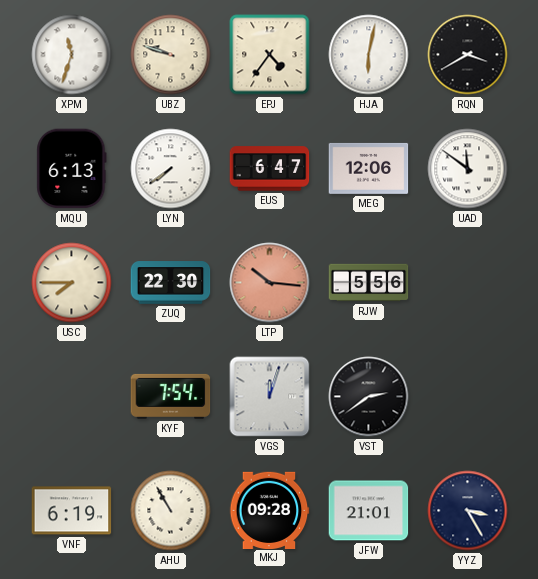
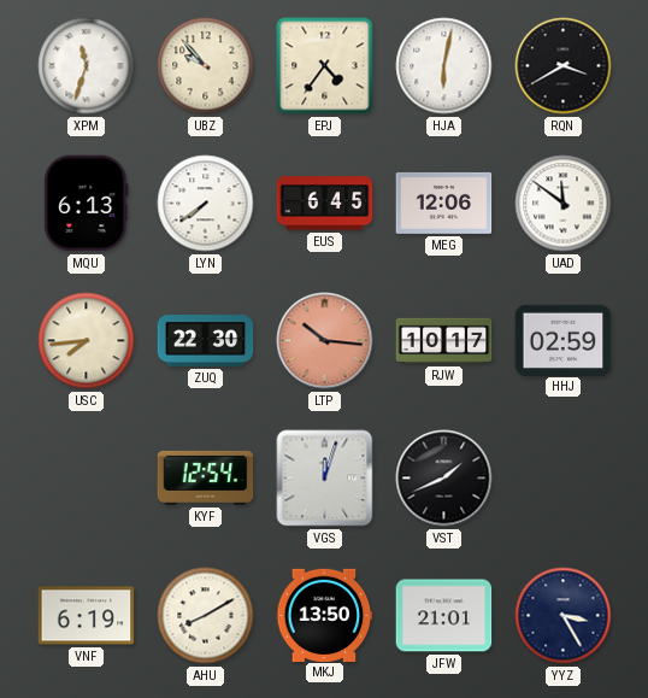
UBZ: 9:48 -> 9:53
EUS: 6:47 -> 6:45
USC: 7:45 -> 7:44
RJW: 5:56 -> 10:17
HHJ: none -> 02:59
KYF: 7:54 -> 12:54
VST: 2:39 -> 1:41
AHU: 10:55 -> 8:10
MKJ: 09:28 -> 13:50
